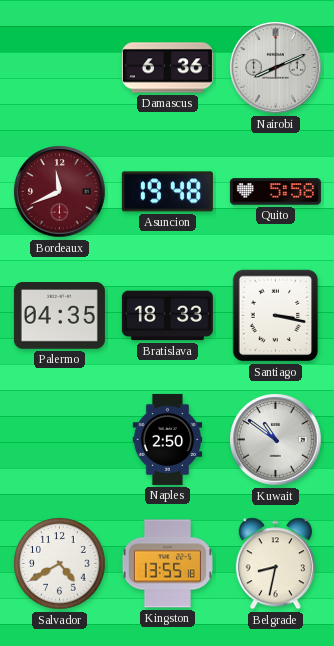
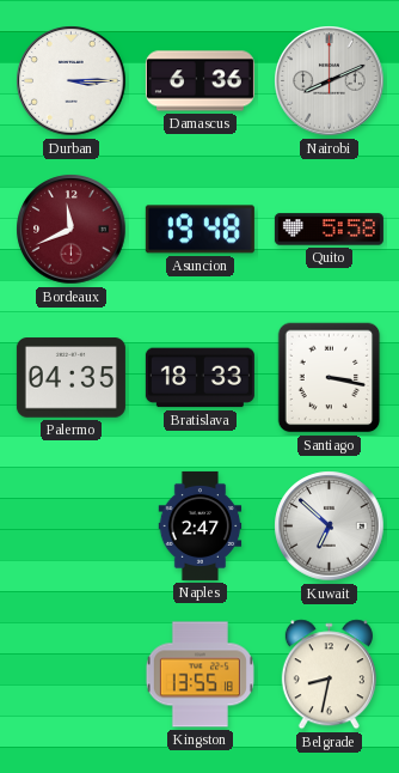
Durban: none -> 3:15
Naples: 2:50 -> 2:47
Kuwait: 10:51 -> 6:52
Salvador: 4:40 -> none
